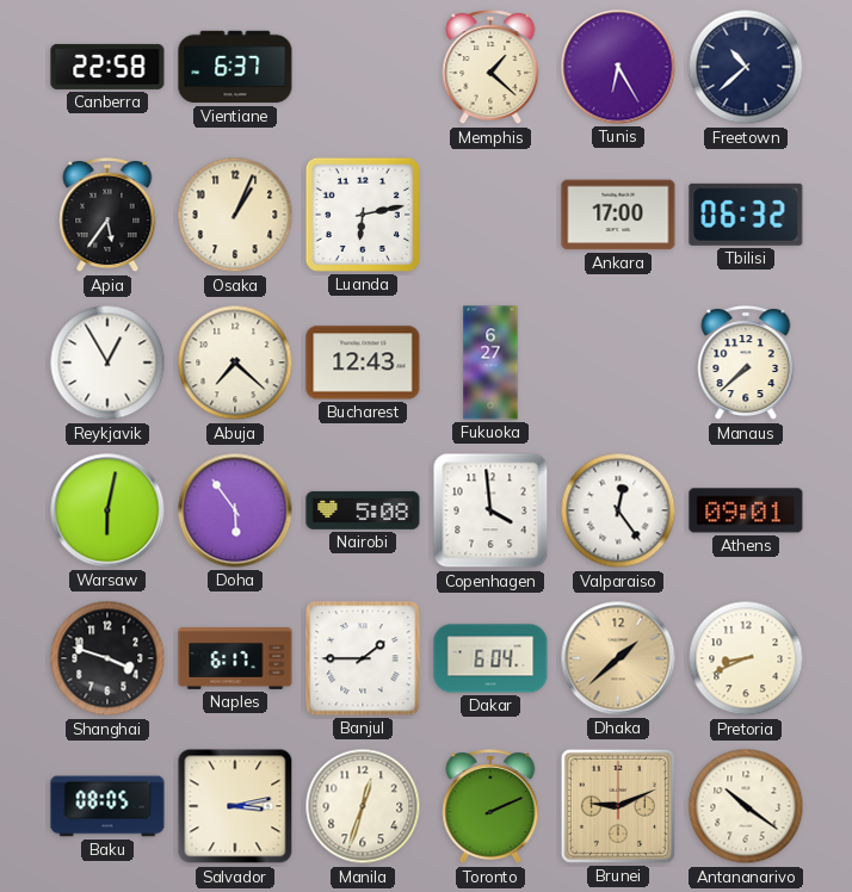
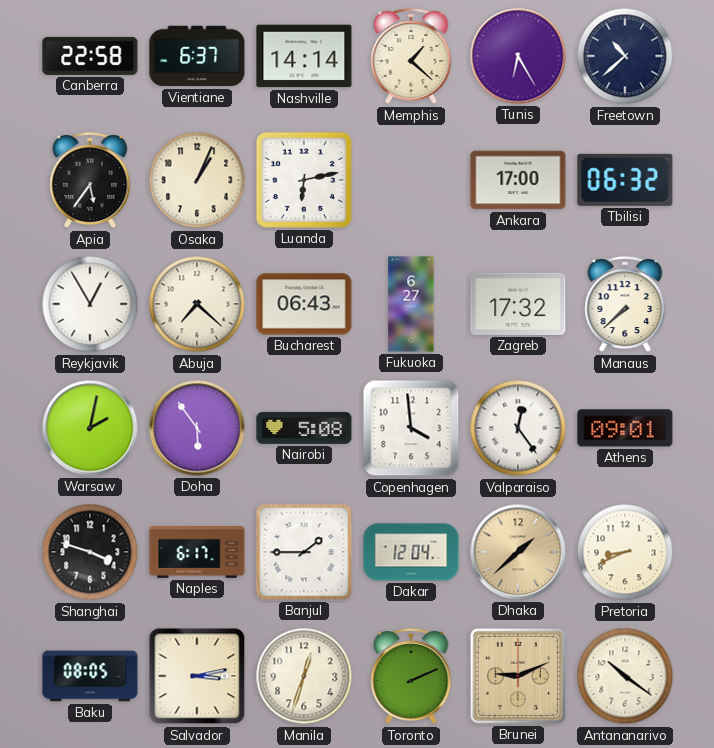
Nashville: none -> 14:14
Bucharest: 12:43 -> 06:43
Zagreb: none -> 17:32
Warsaw: 6:02 -> 2:02
Dakar: 6:04 -> 12:04
